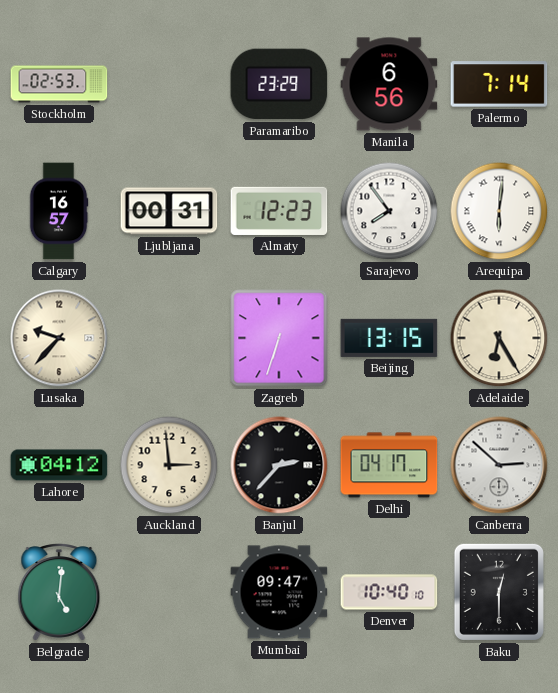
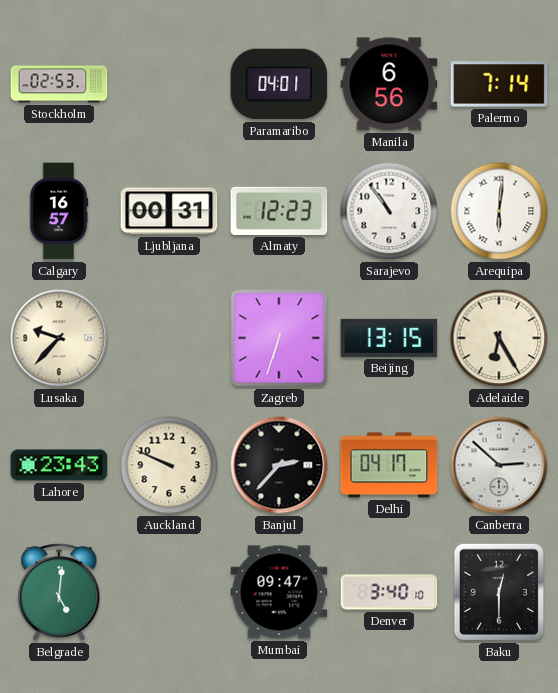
Paramaribo: 23:29 -> 04:01
Sarajevo: 7:54 -> 10:54
Lahore: 04:12 -> 23:43
Auckland: 2:59 -> 9:49
Denver: 10:40 -> 3:40
